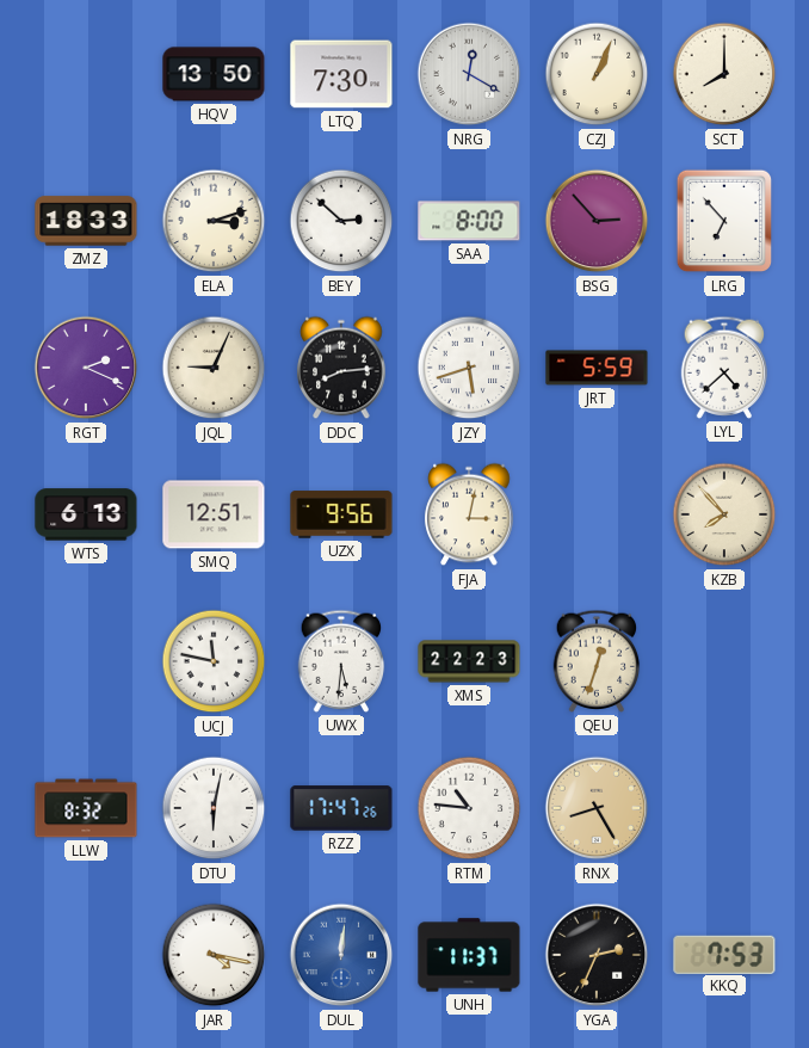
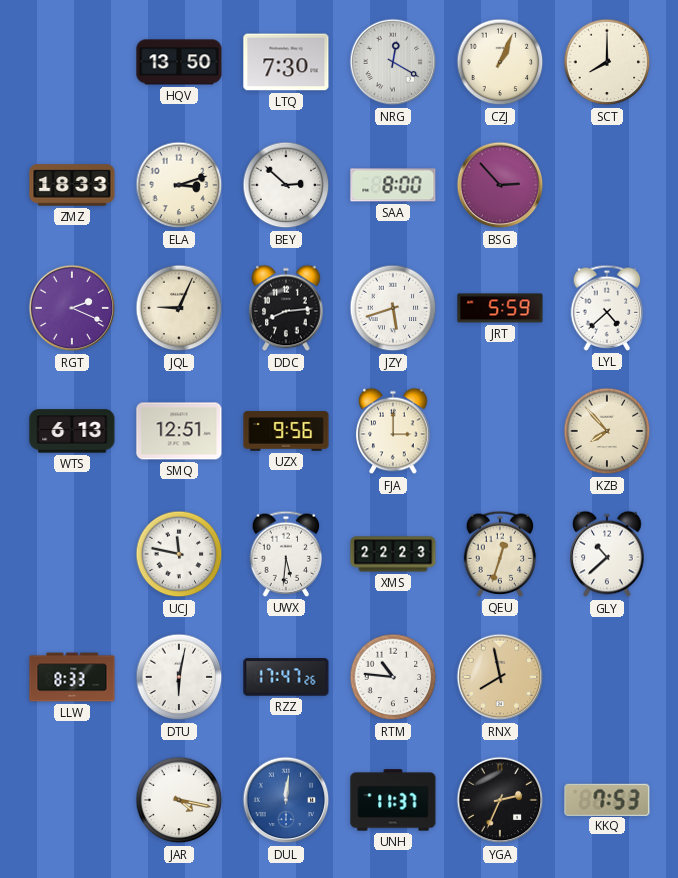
LRG: 6:53 -> none
FJA: 3:02 -> 3:00
GLY: none -> 10:38
LLW: 8:32 -> 8:33
RNX: 8:25 -> 7:58
